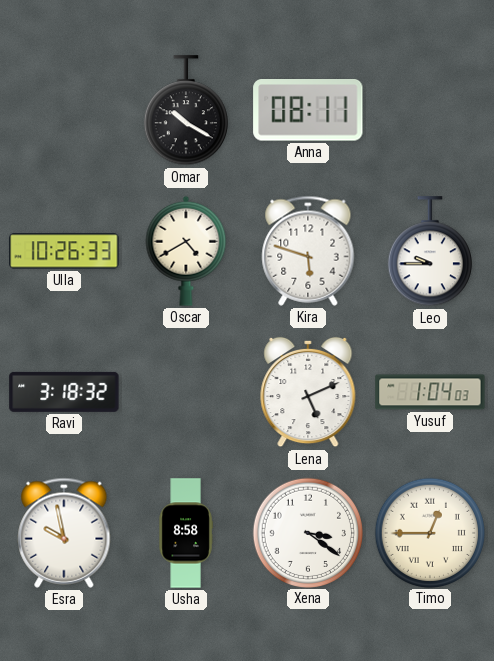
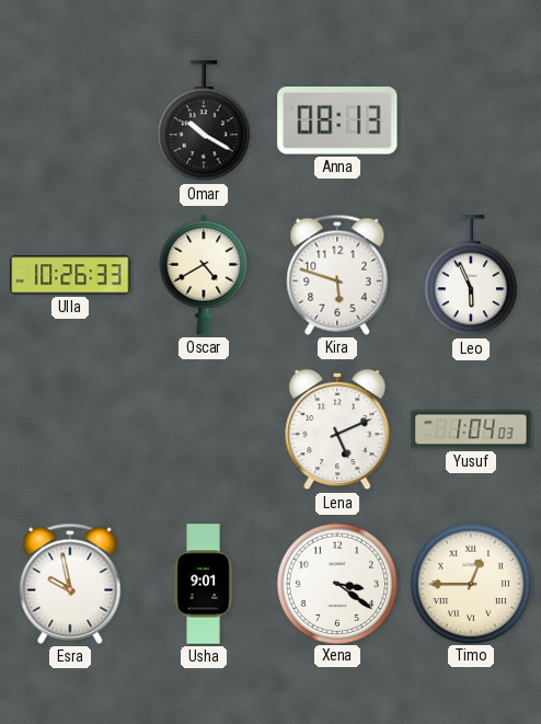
Anna: 08:11 -> 08:13
Leo: 9:45 -> 5:56
Ravi: 3:18 -> none
Usha: 8:58 -> 9:01
